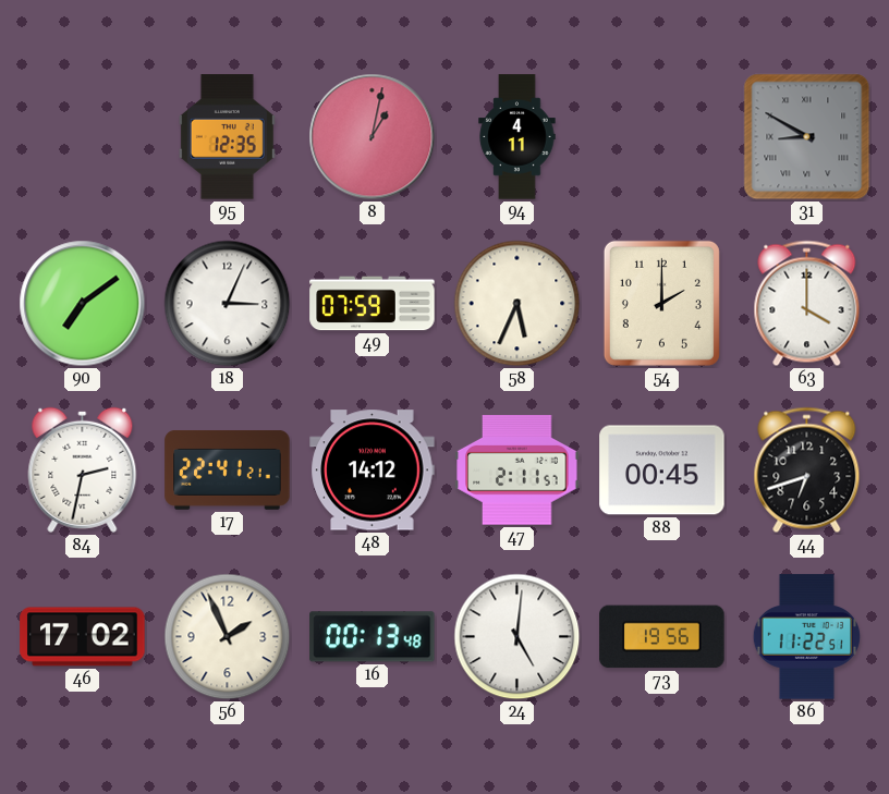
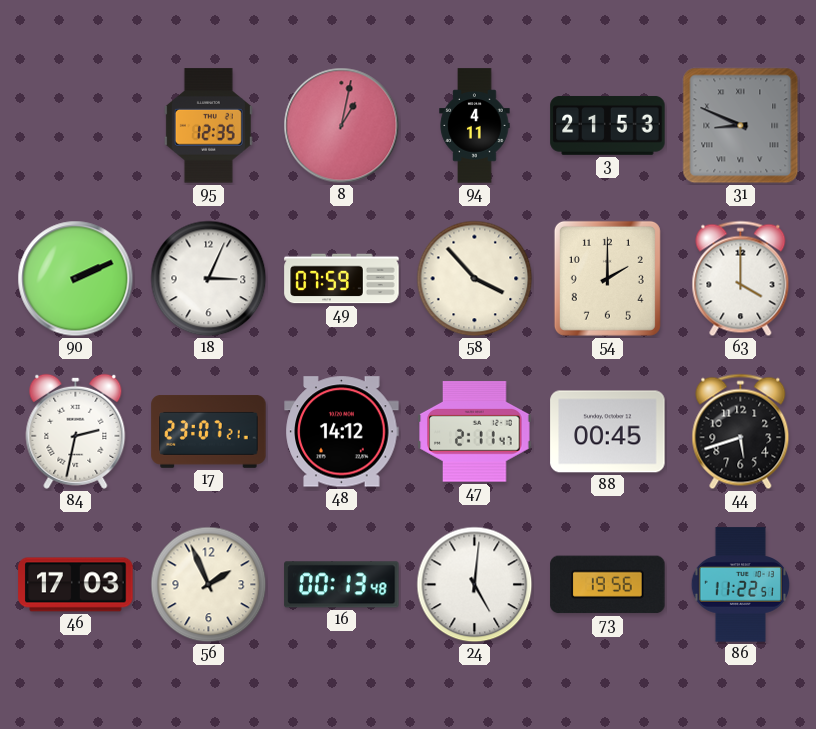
3: none -> 21:53
31: 8:50 -> 8:49
90: 7:09 -> 2:11
58: 5:34 -> 3:53
17: 22:41 -> 23:07
47: 2:11:57 -> 2:11:47
44: 6:42 -> 5:42
46: 17:02 -> 17:03
